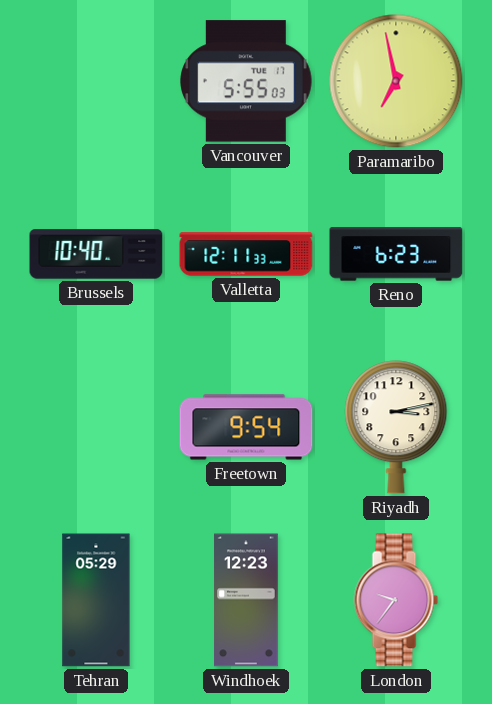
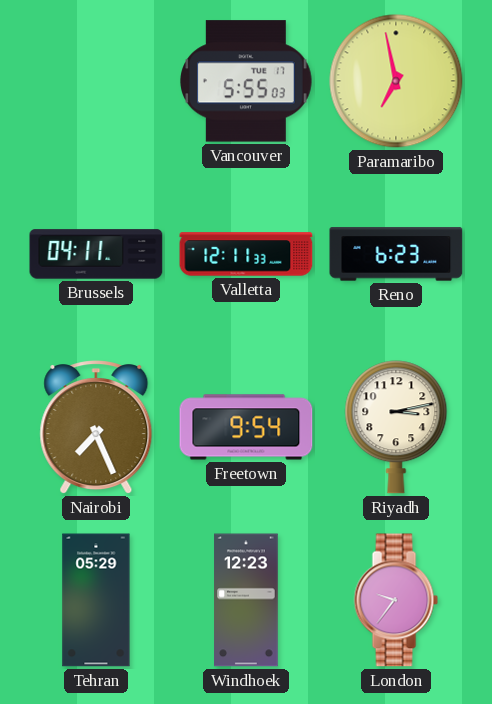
Brussels: 10:40 -> 04:11
Nairobi: none -> 7:26
